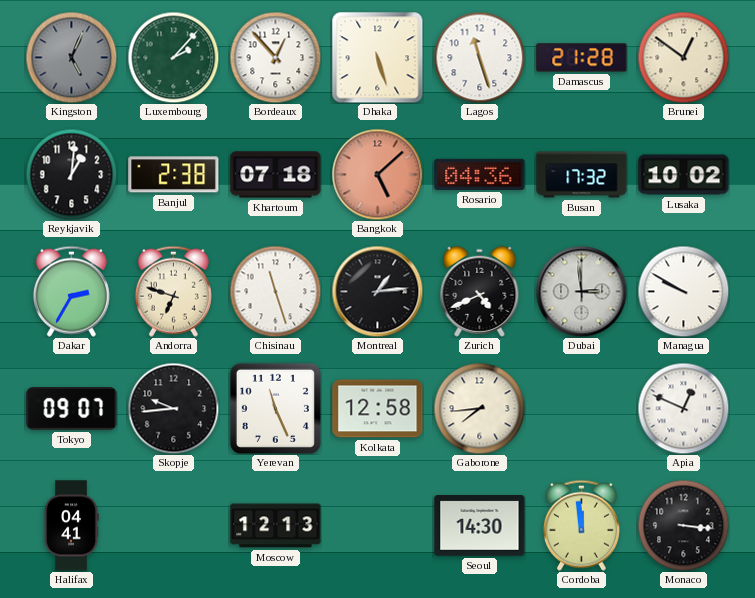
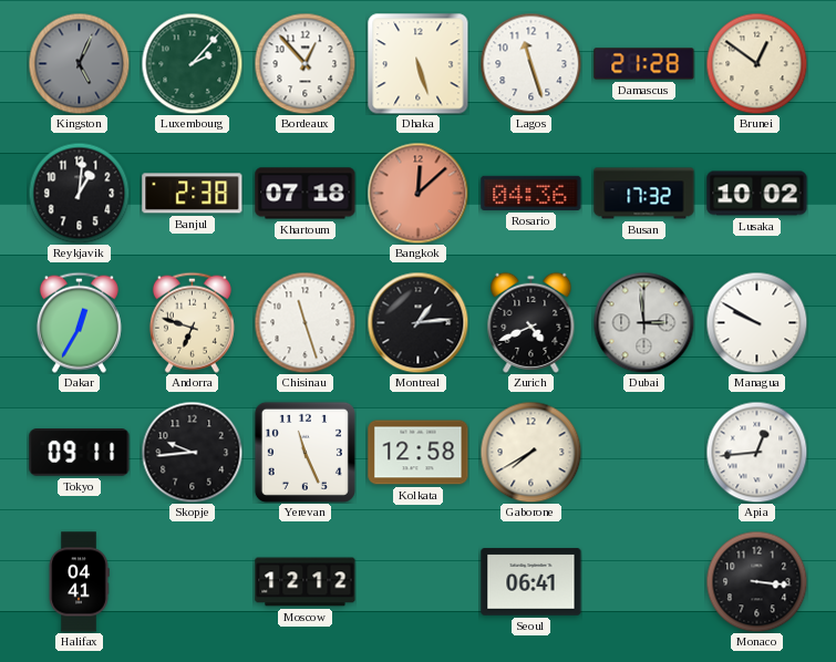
Bangkok: 5:08 -> 12:08
Dakar: 2:35 -> 12:35
Tokyo: 09:07 -> 09:11
Gaborone: 7:44 -> 7:40
Apia: 12:49 -> 12:44
Moscow: 12:13 -> 12:12
Seoul: 14:30 -> 06:41
Cordoba: 11:59 -> none
